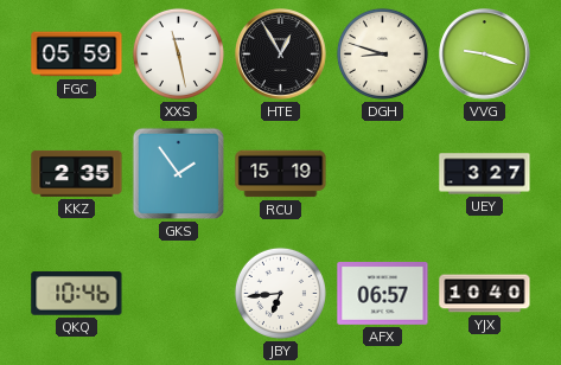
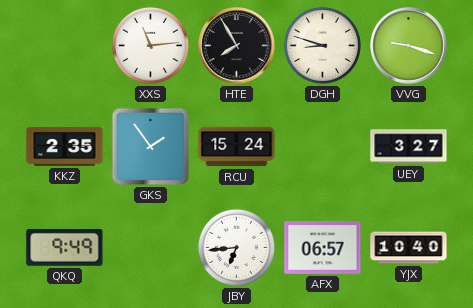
FGC: 05:59 -> none
XXS: 11:28 -> 11:14
HTE: 12:55 -> 7:55
RCU: 15:19 -> 15:24
QKQ: 10:46 -> 9:49
